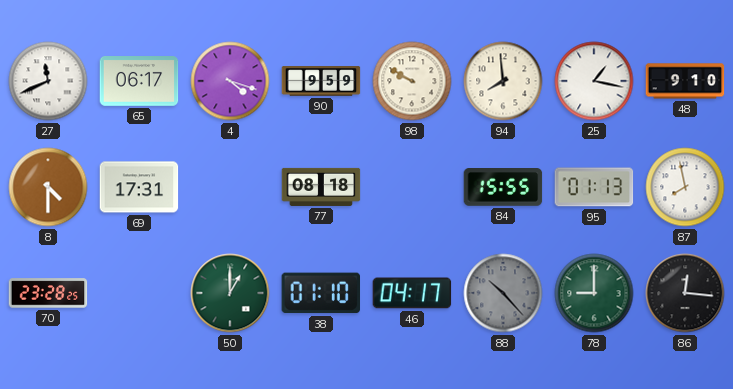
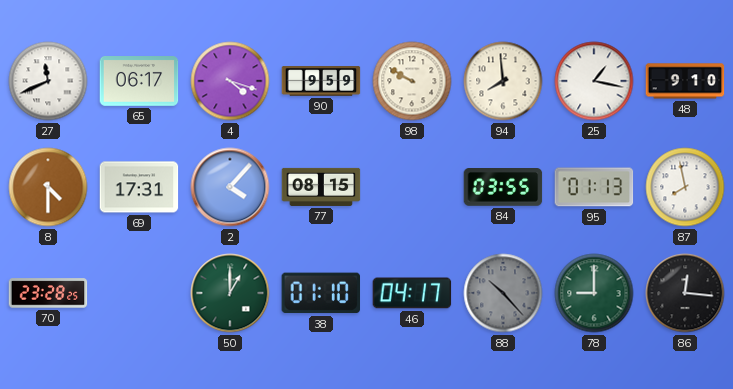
2: none -> 4:07
77: 08:18 -> 08:15
84: 15:55 -> 03:55
